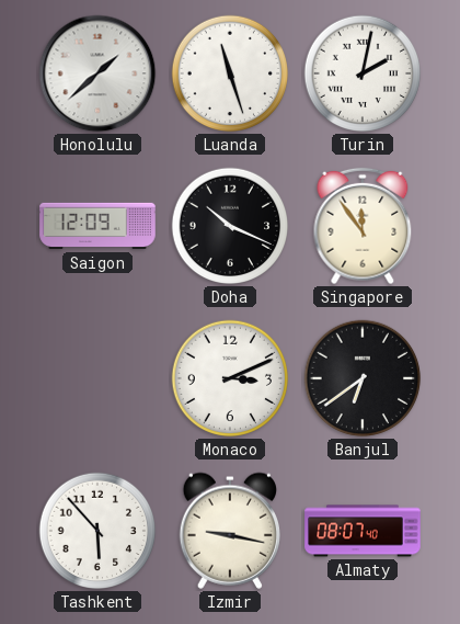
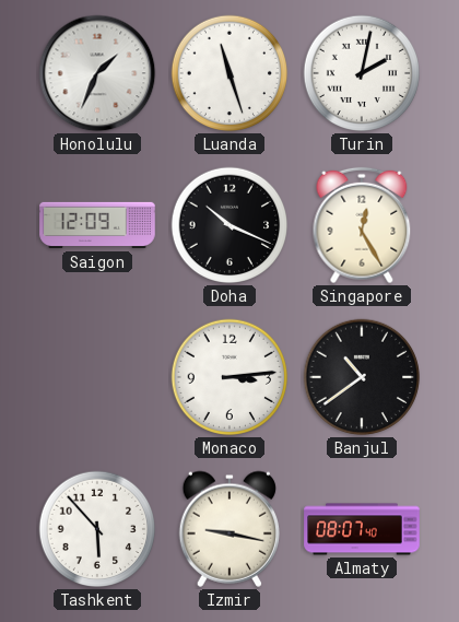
Honolulu: 1:38 -> 1:34
Singapore: 11:54 -> 12:25
Monaco: 3:11 -> 3:14
Banjul: 6:39 -> 10:39
